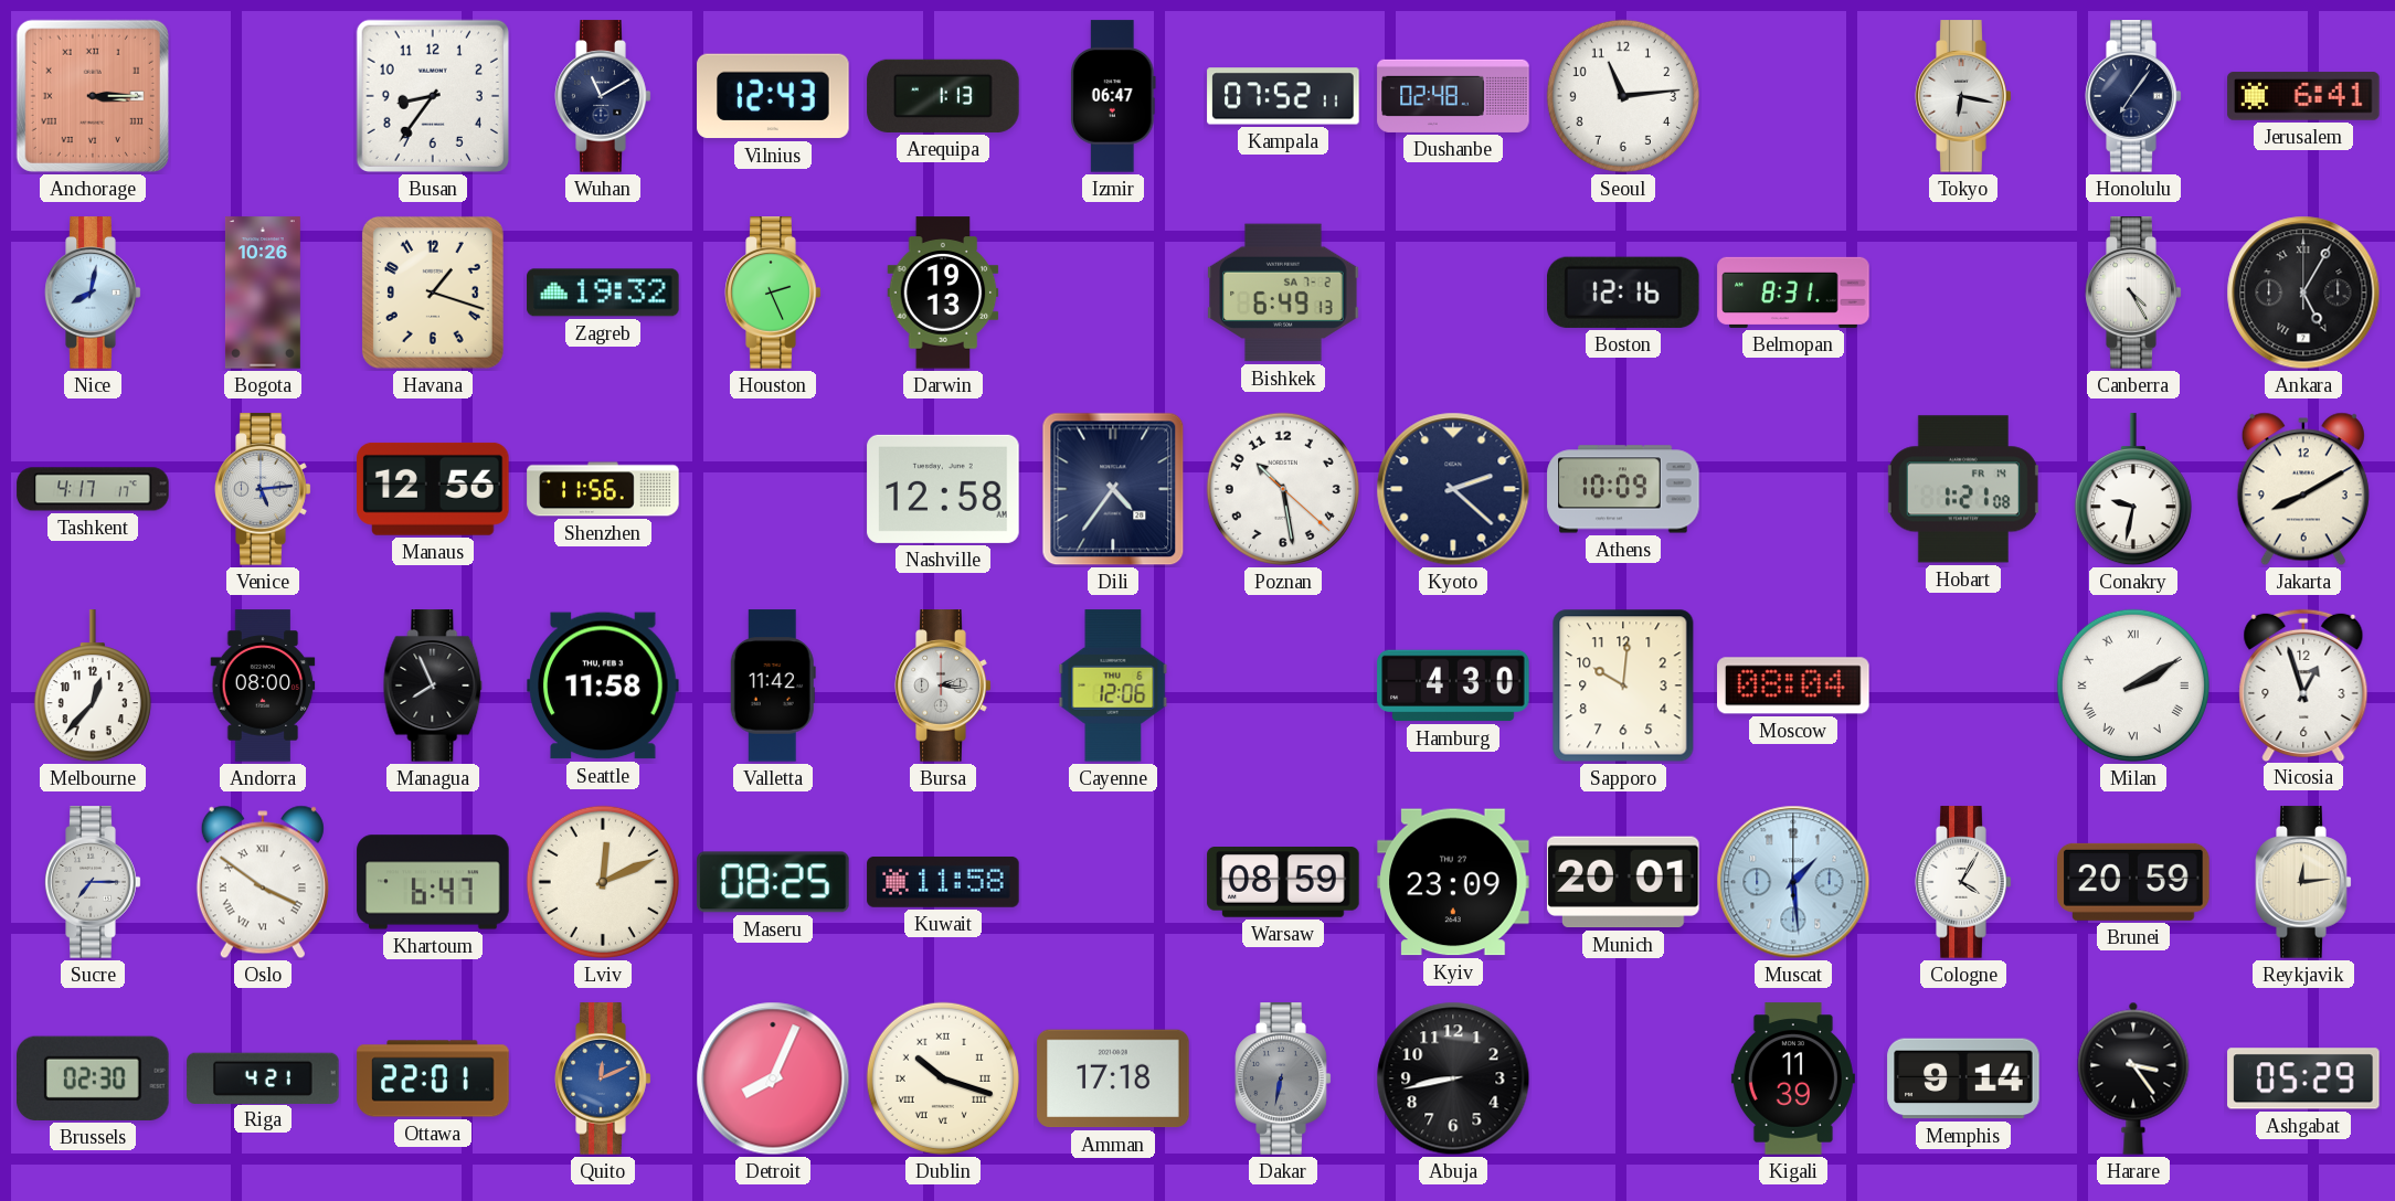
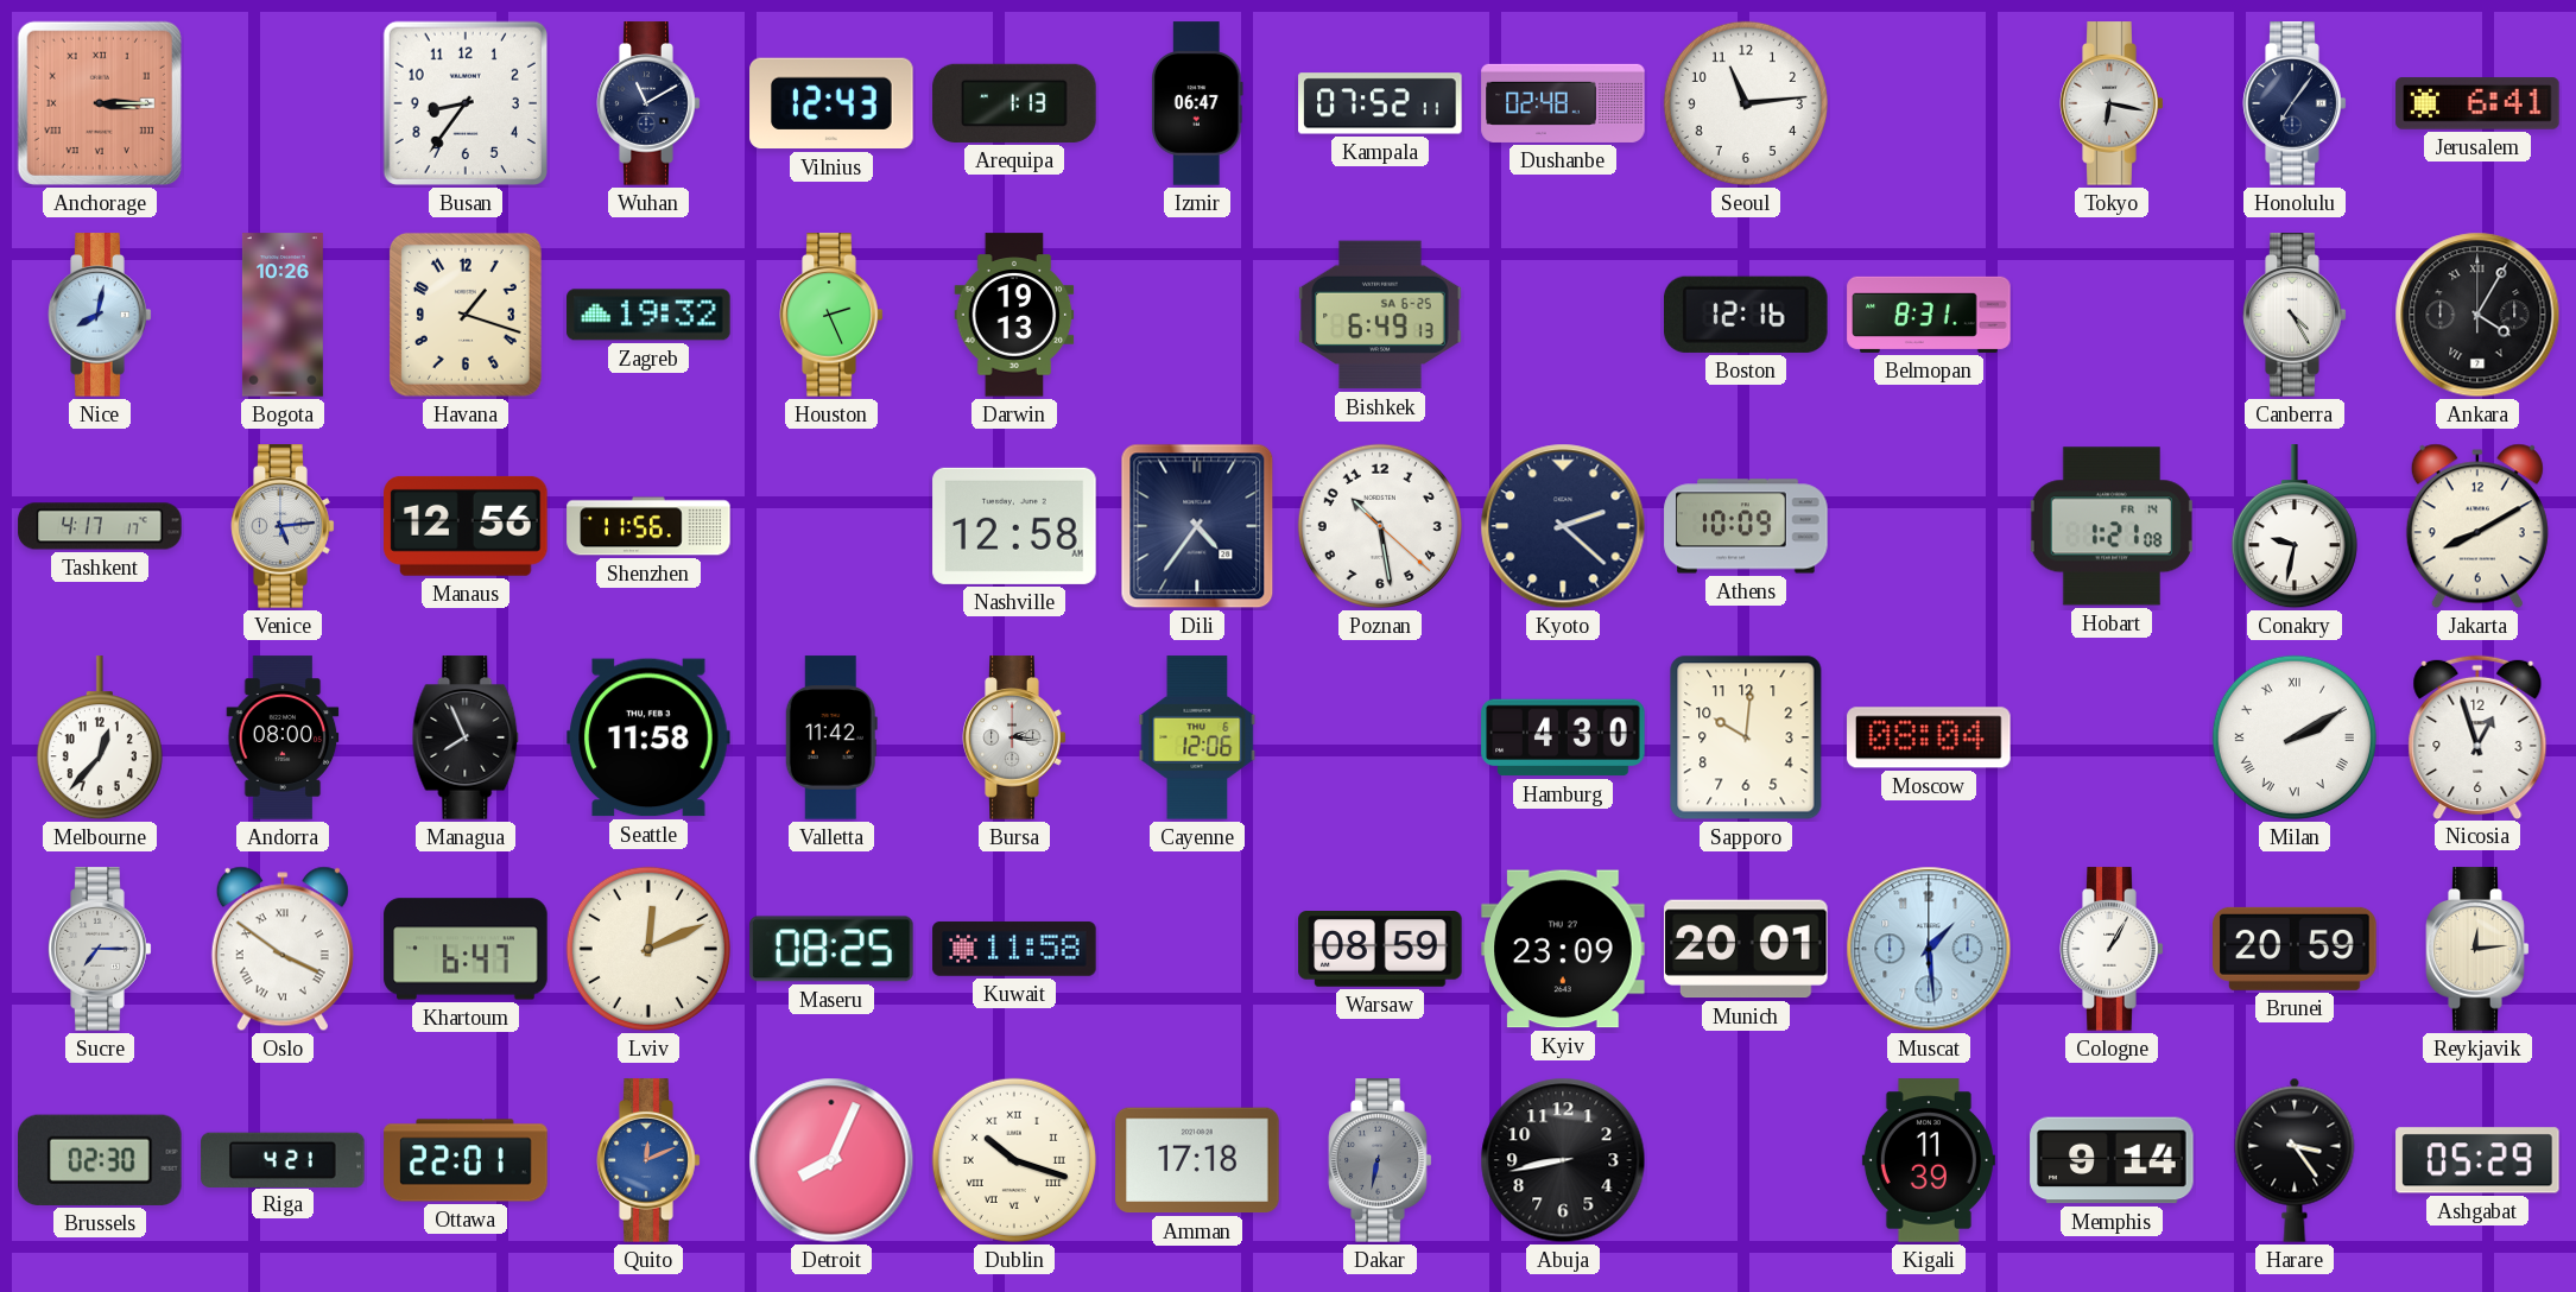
Bishkek date: SA 7-2 -> SA 6-25
Ankara: 5:05 -> 4:05
Cologne: 4:05 -> 1:05
